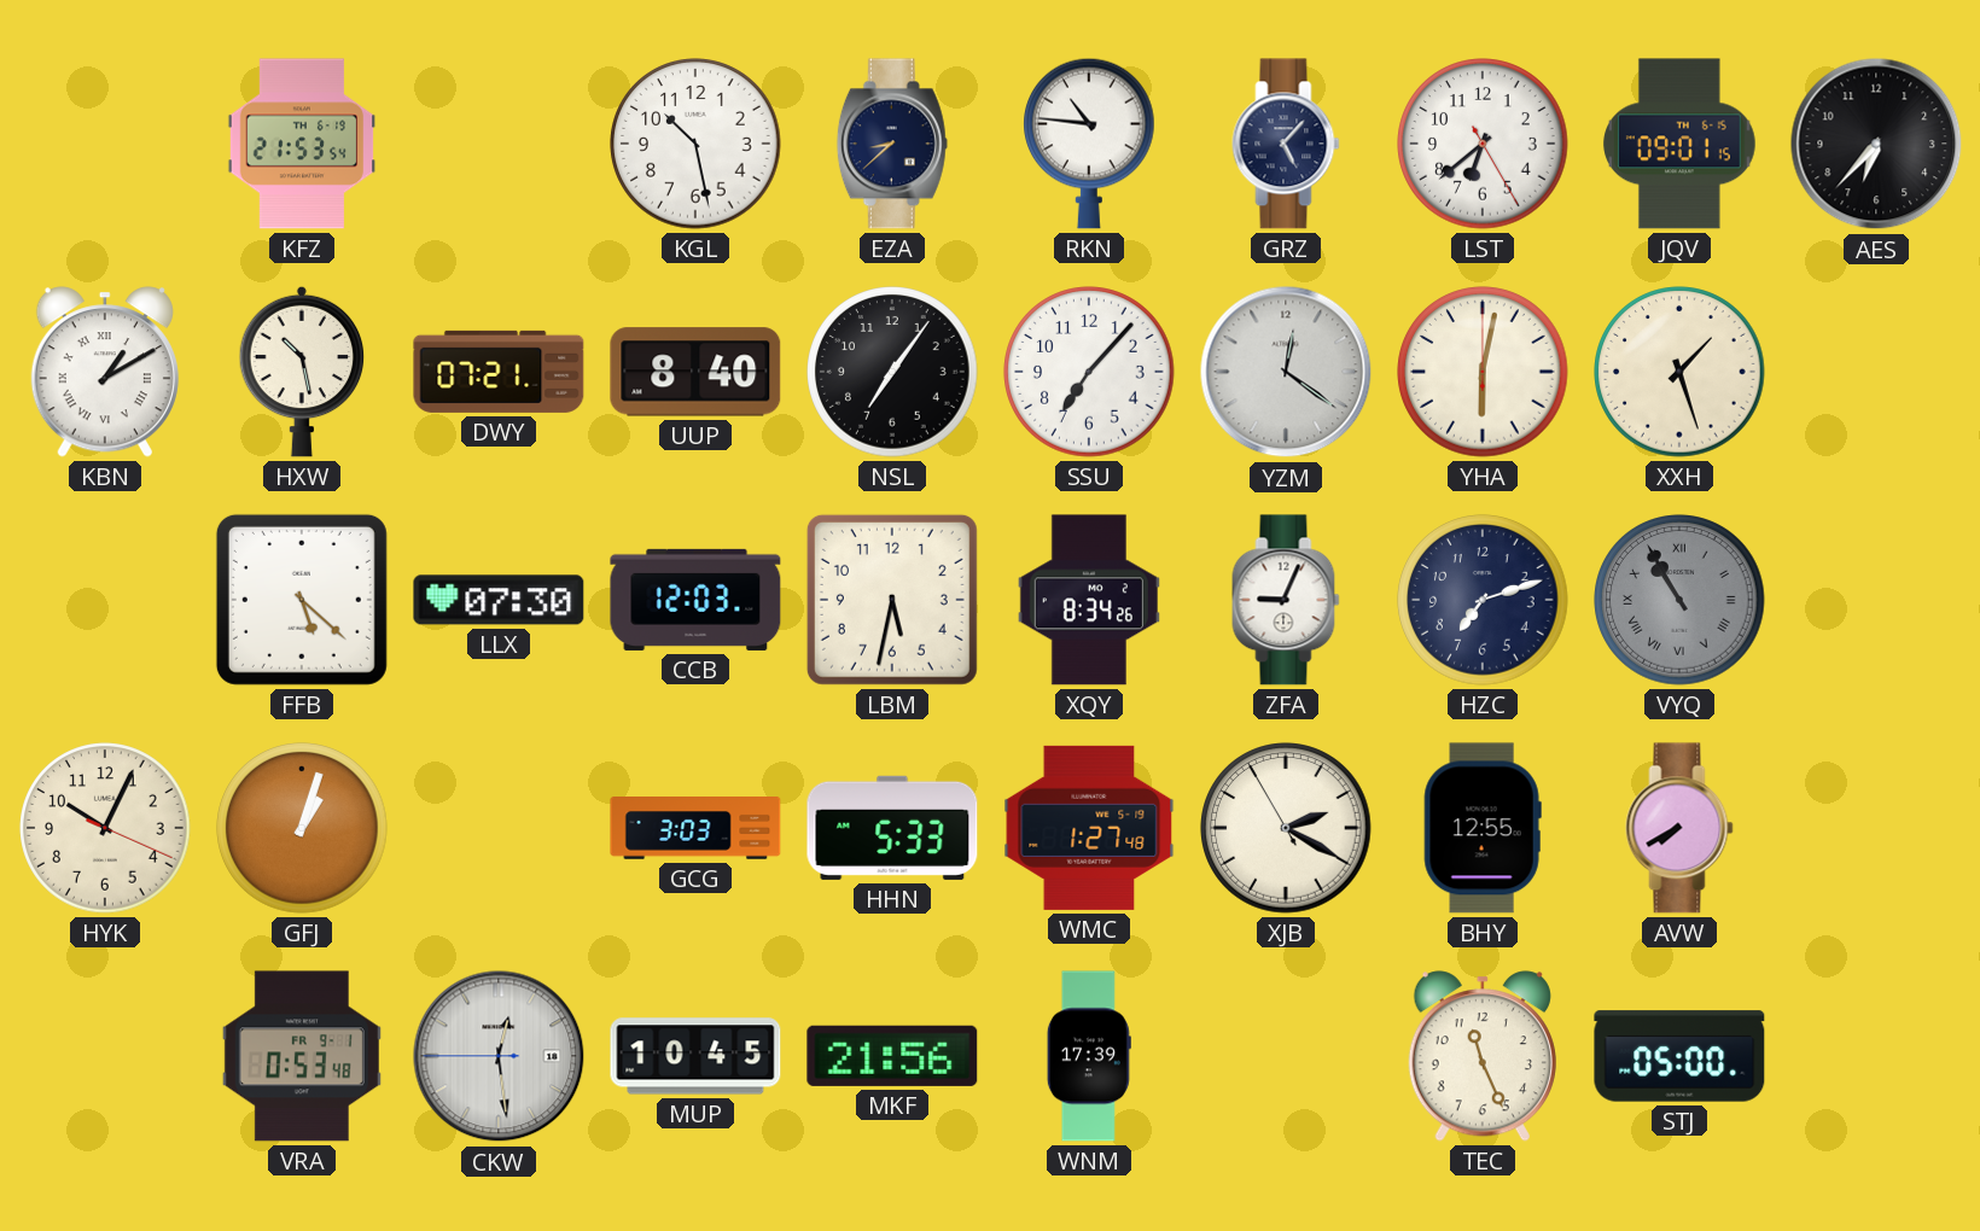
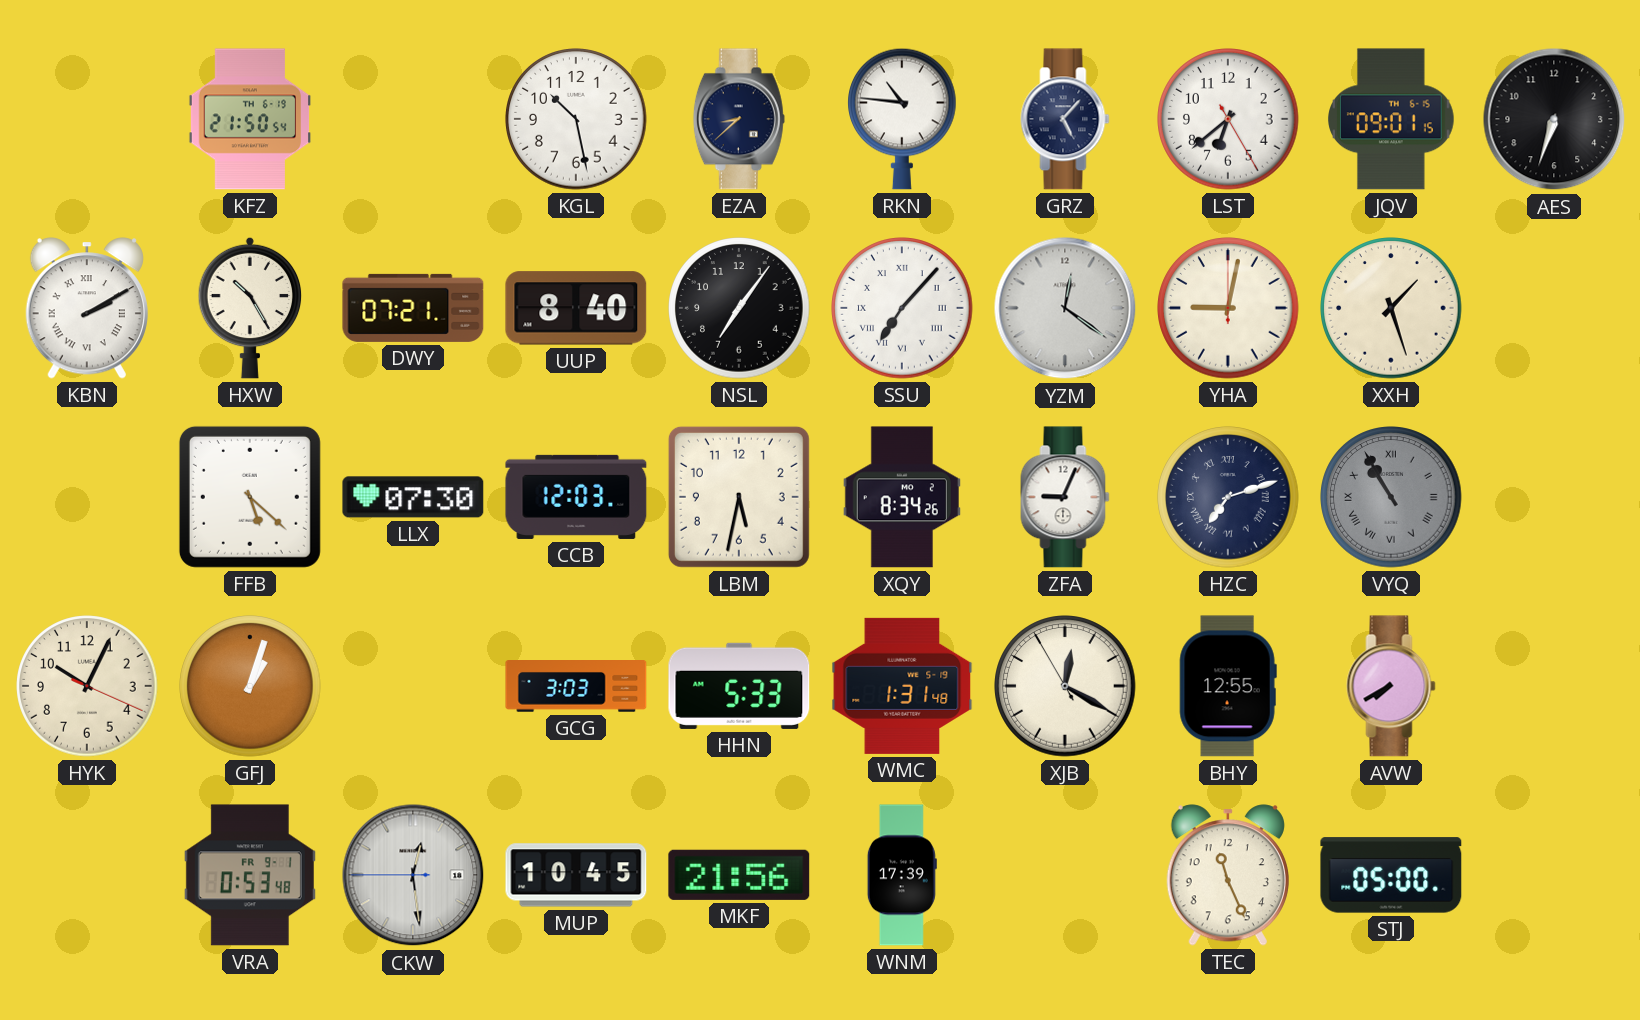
KFZ: 21:53 -> 21:50
AES: 6:37 -> 6:33
KBN: 1:10 -> 2:10
HXW: 10:28 -> 10:25
SSU numerals: Arabic -> Roman
YHA: 6:02 -> 9:02
HZC numerals: Arabic -> Roman
WMC: 1:27 -> 1:31
XJB: 2:19 -> 12:19
